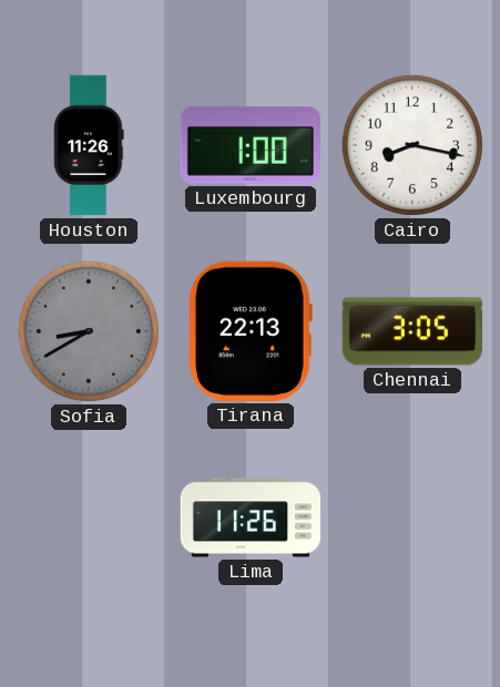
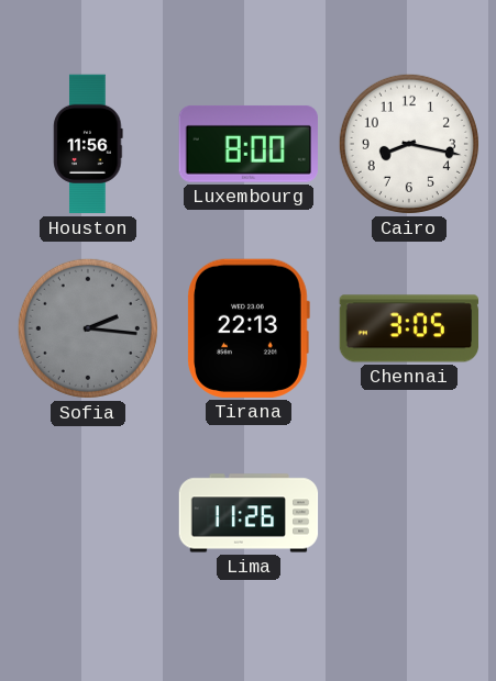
Houston: 11:26 -> 11:56
Luxembourg: 1:00 -> 8:00
Sofia: 8:40 -> 2:16
